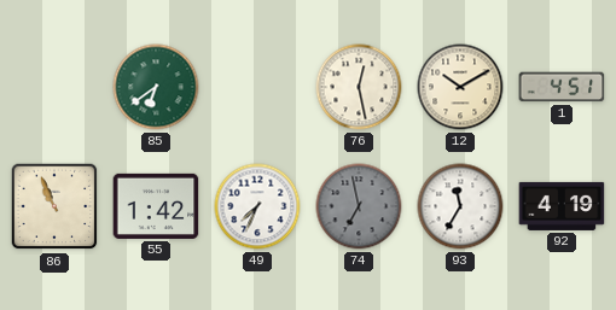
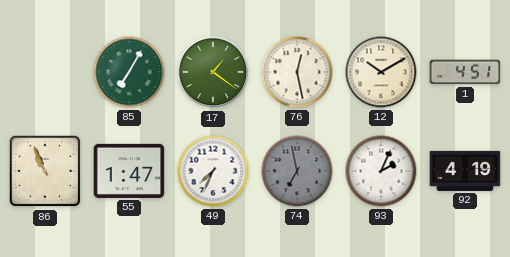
85: 6:39 -> 7:05
17: none -> 1:21
55: 1:42 -> 1:47
93: 11:35 -> 2:04
